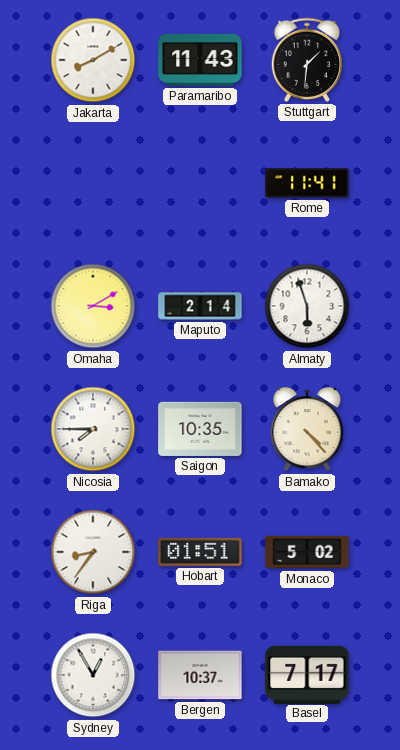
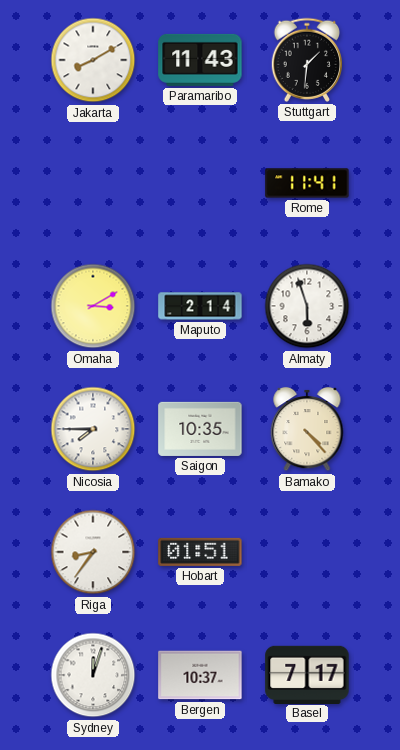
Monaco: 5:02 -> none
Sydney: 12:55 -> 12:03
